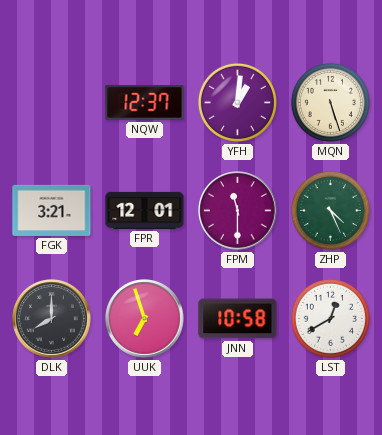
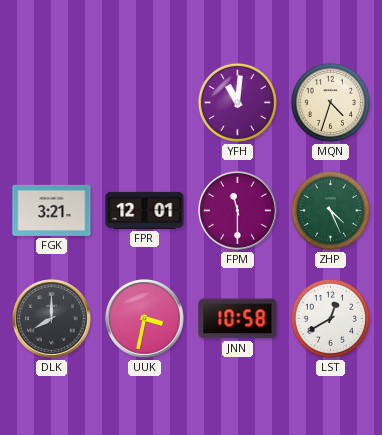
NQW: 12:37 -> none
YFH: 1:01 -> 11:01
MQN: 5:27 -> 4:33
UUK: 6:57 -> 3:32
